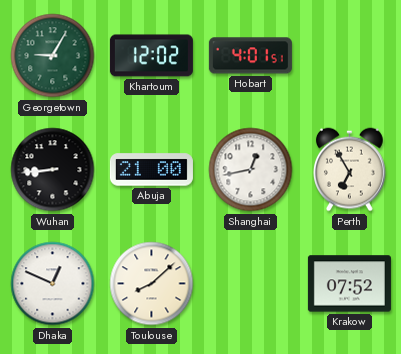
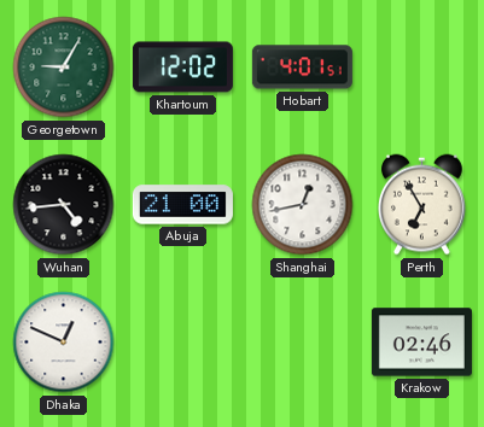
Wuhan: 8:44 -> 4:44
Toulouse: 8:08 -> none
Krakow: 07:52 -> 02:46
